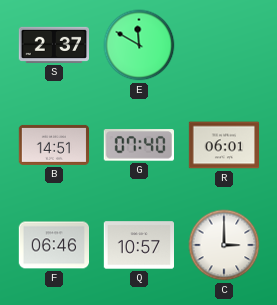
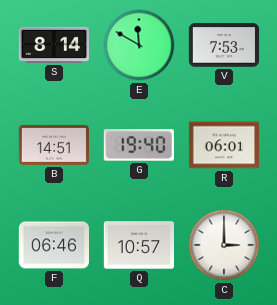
S: 2:37 -> 8:14
V: none -> 7:53
G: 07:40 -> 19:40
